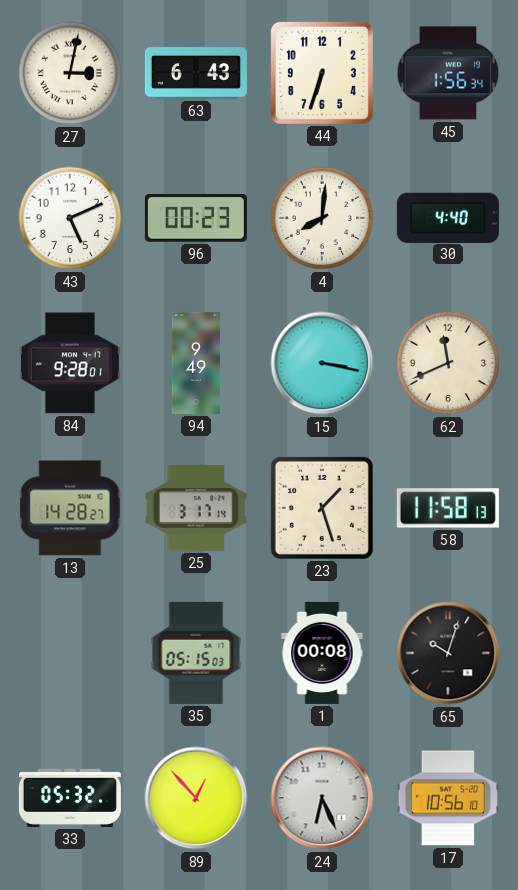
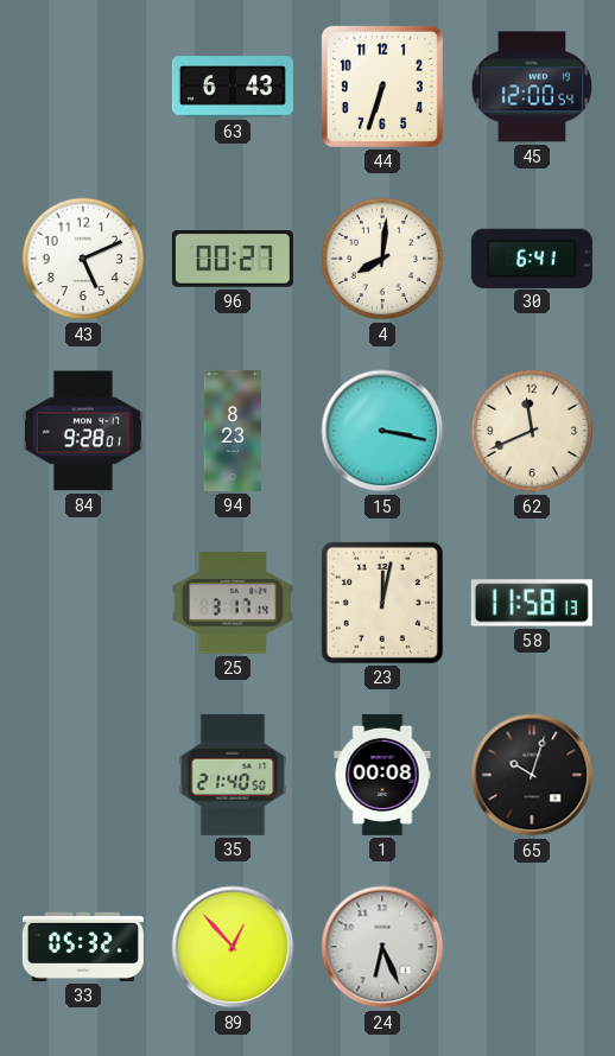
27: 3:02 -> none
45: 1:56 -> 12:00
96: 00:23 -> 00:27
30: 4:40 -> 6:41
94: 9:49 -> 8:23
13: 14:28 -> none
23: 1:27 -> 12:02
35: 05:15 -> 21:40
17: 10:56 -> none
